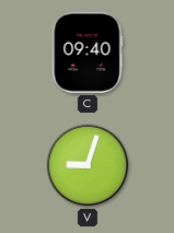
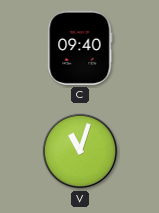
V: 9:03 -> 11:03
